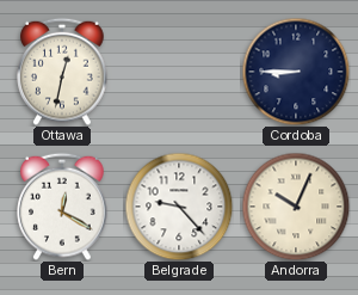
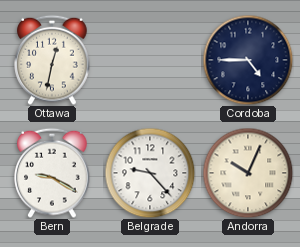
Cordoba: 8:45 -> 4:45
Bern: 12:20 -> 9:20
